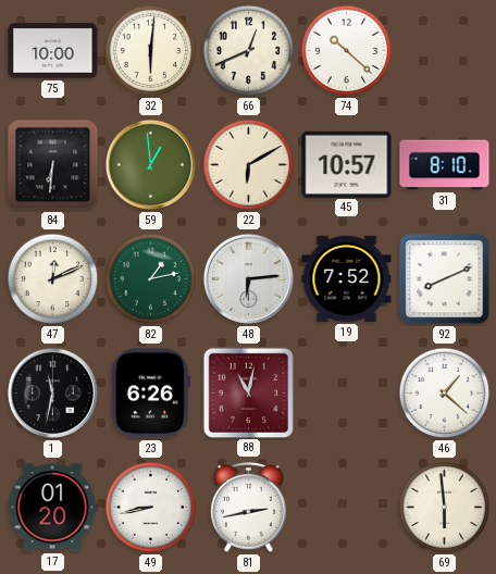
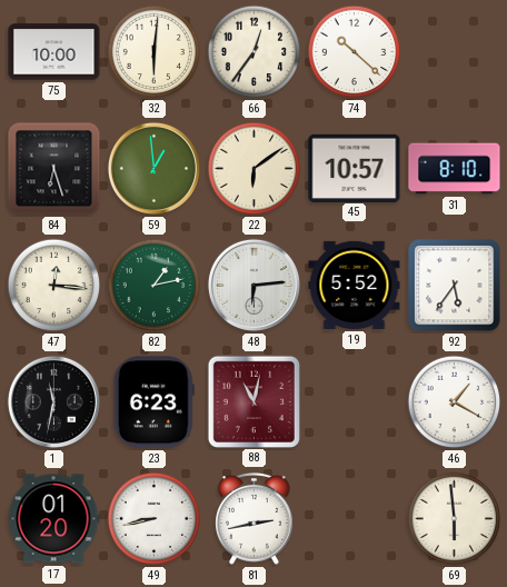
66: 12:41 -> 12:36
84: 6:31 -> 6:27
22: 6:10 -> 6:09
47: 12:11 -> 12:16
19: 7:52 -> 5:52
92: 8:11 -> 5:36
23: 6:26 -> 6:23
46: 1:22 -> 1:20
